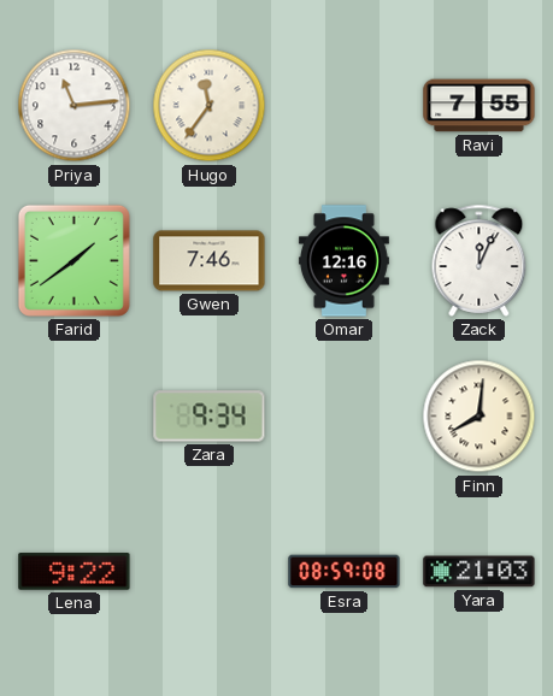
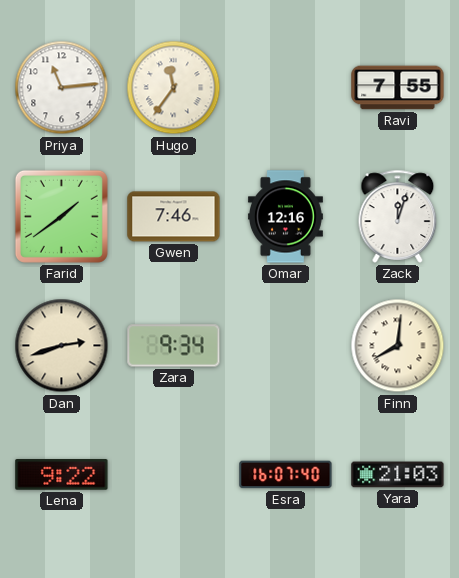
Zack: 12:04 -> 12:03
Dan: none -> 2:42
Esra: 08:59 -> 16:07
